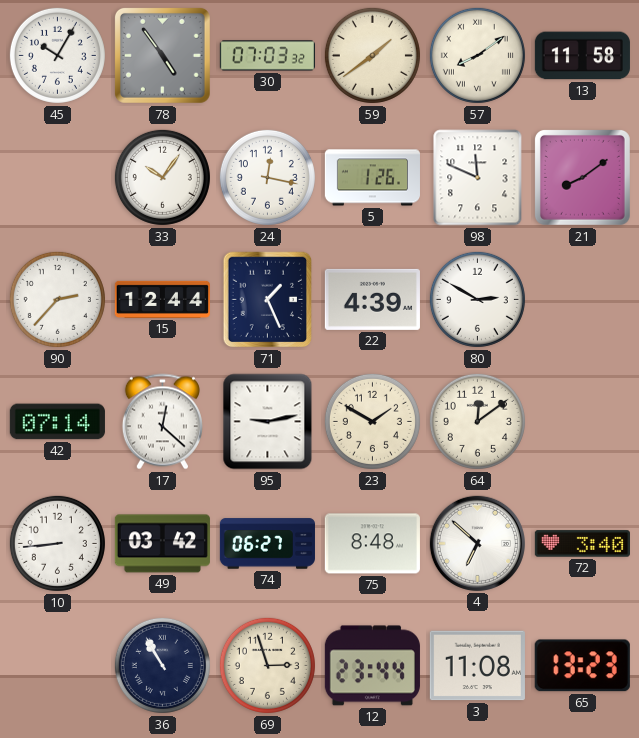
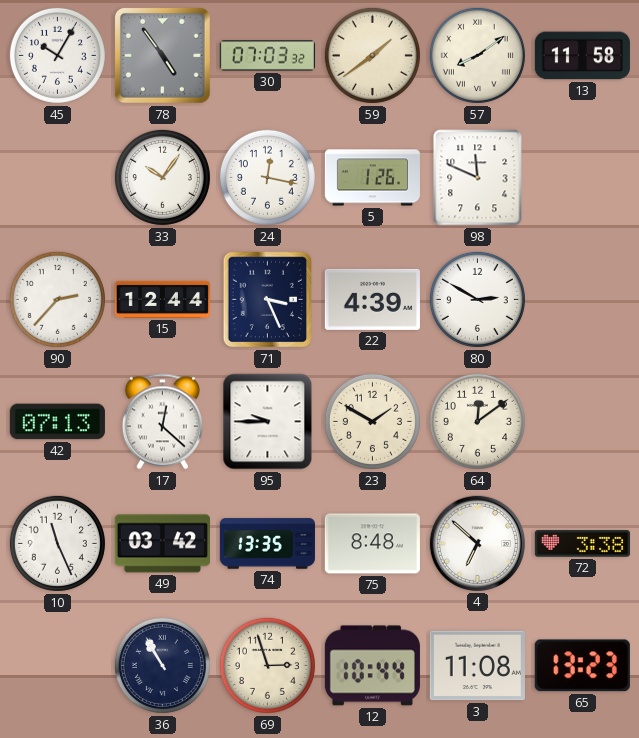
21: 8:09 -> none
71: 1:26 -> 3:26
42: 07:14 -> 07:13
95: 9:13 -> 9:45
10: 8:44 -> 11:26
74: 06:27 -> 13:35
72: 3:40 -> 3:38
12: 23:44 -> 10:44
